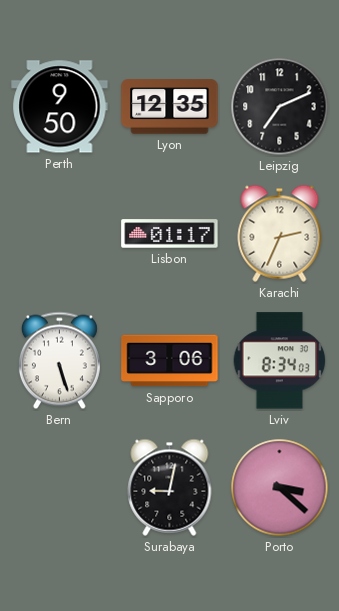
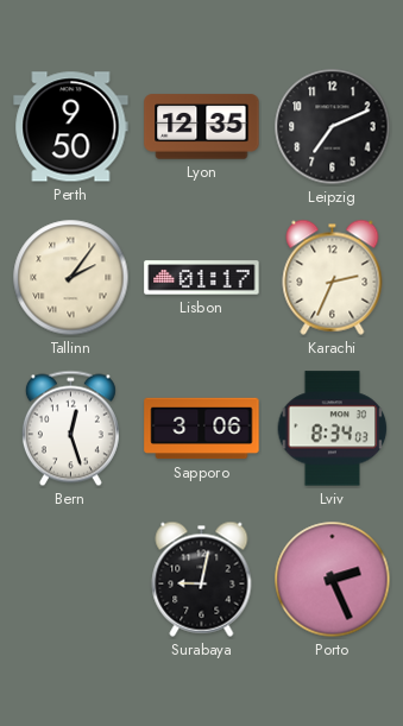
Tallinn: none -> 2:06
Bern: 5:27 -> 12:27
Porto: 3:22 -> 2:26
